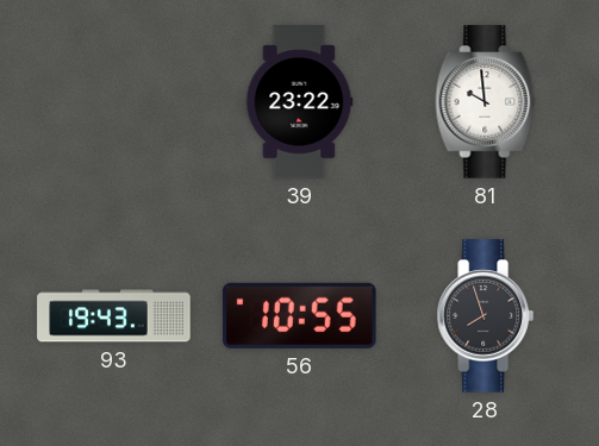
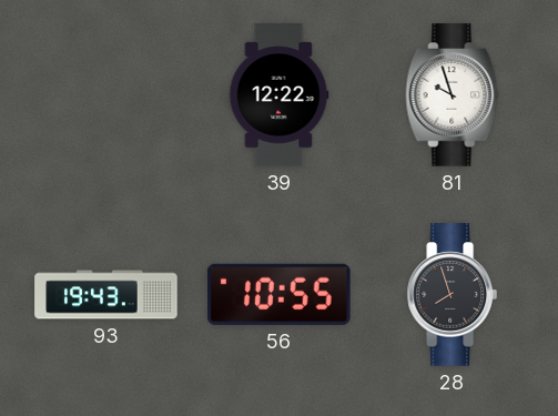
39: 23:22 -> 12:22
81: 9:59 -> 9:57
